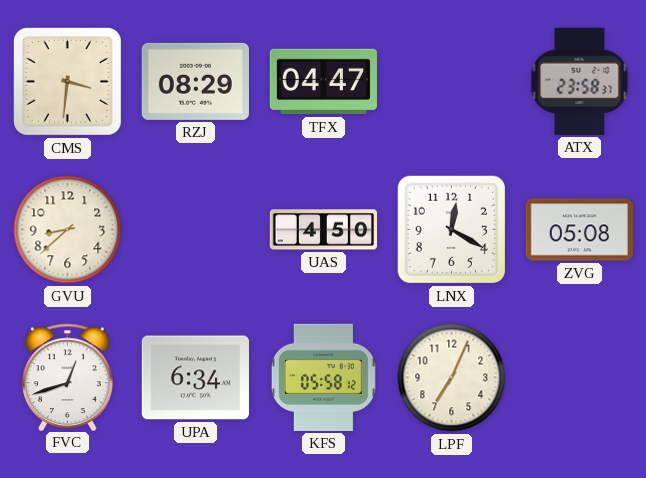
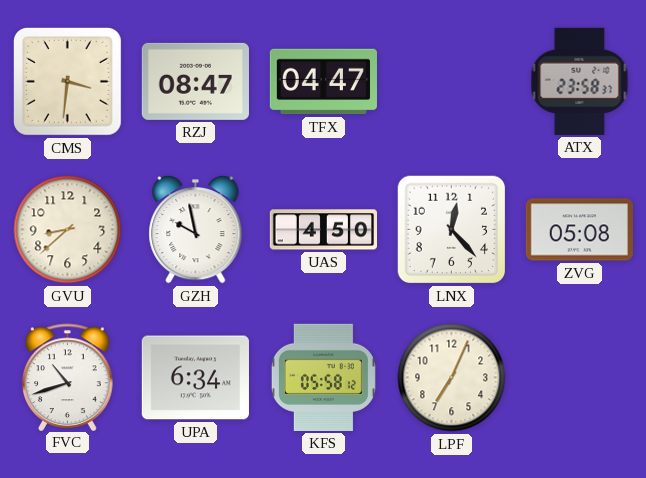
RZJ: 08:29 -> 08:47
GZH: none -> 9:58
LNX: 12:20 -> 12:23
FVC: 12:42 -> 10:42
